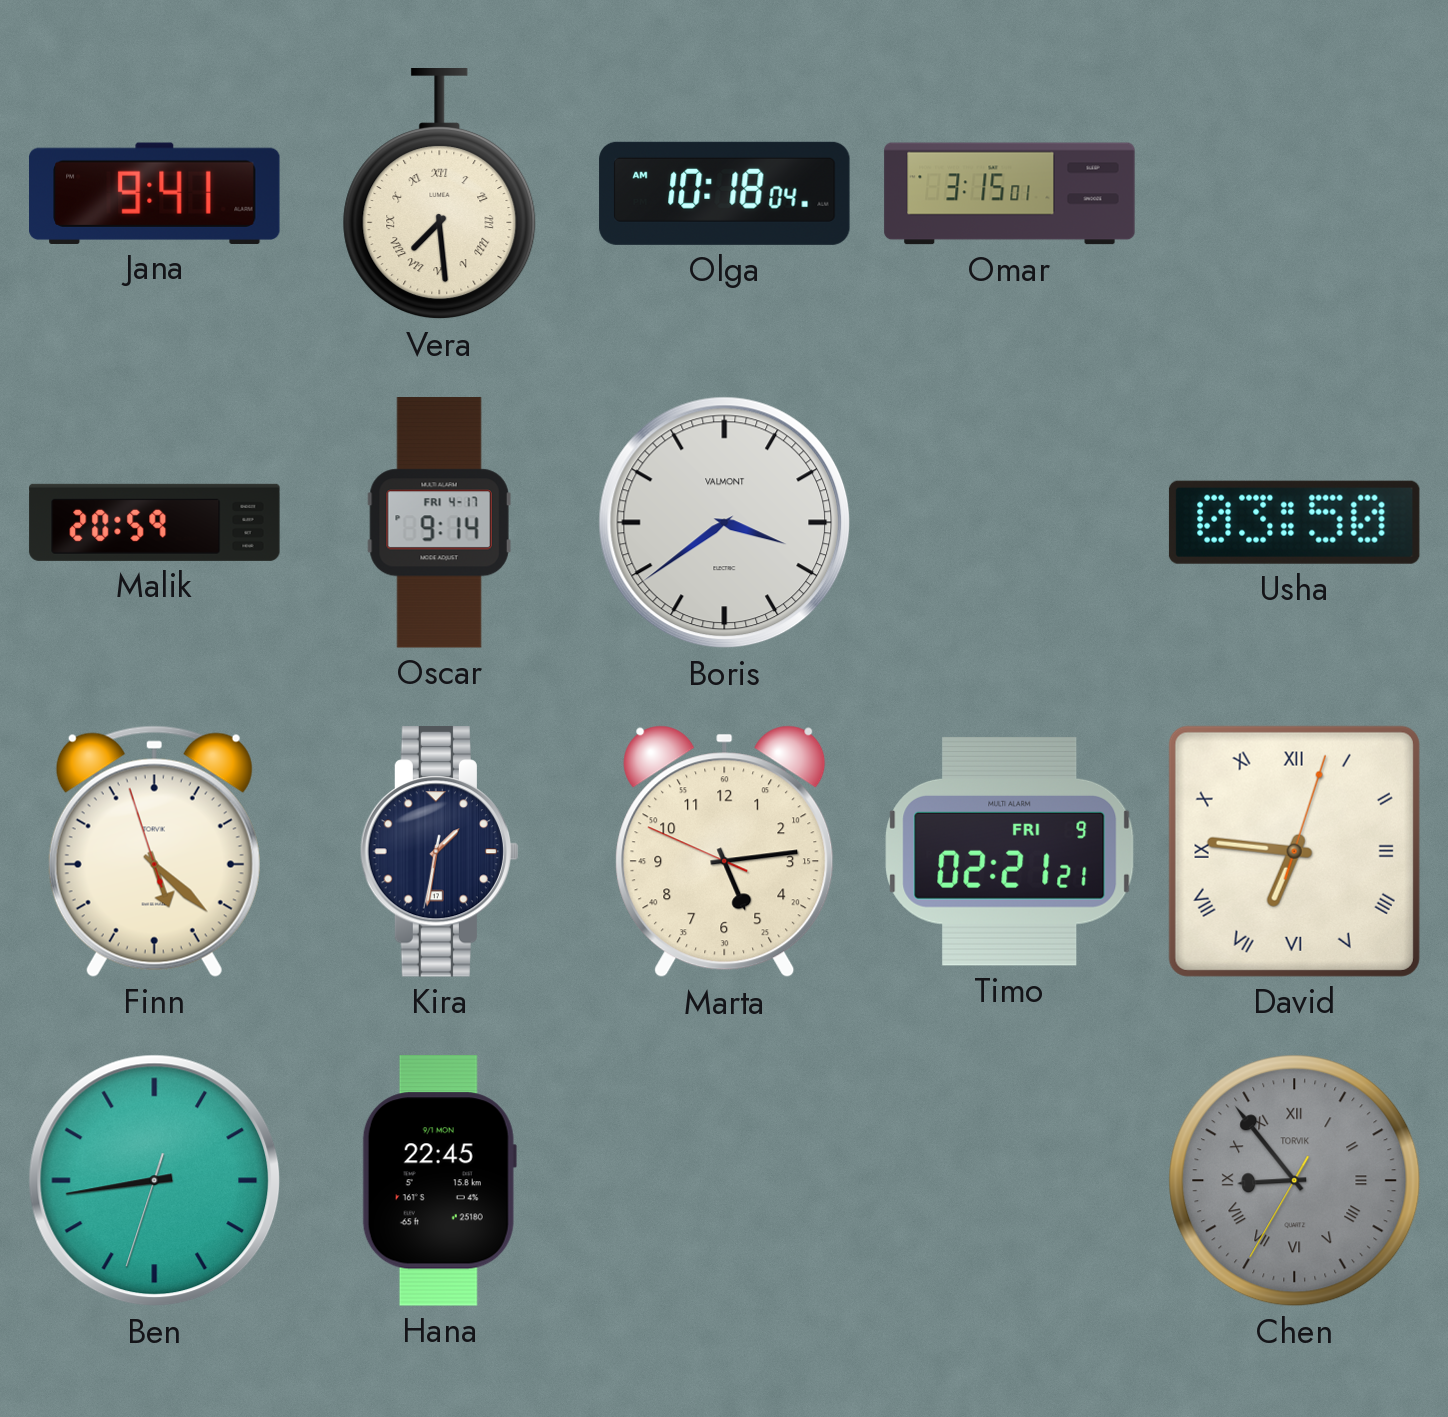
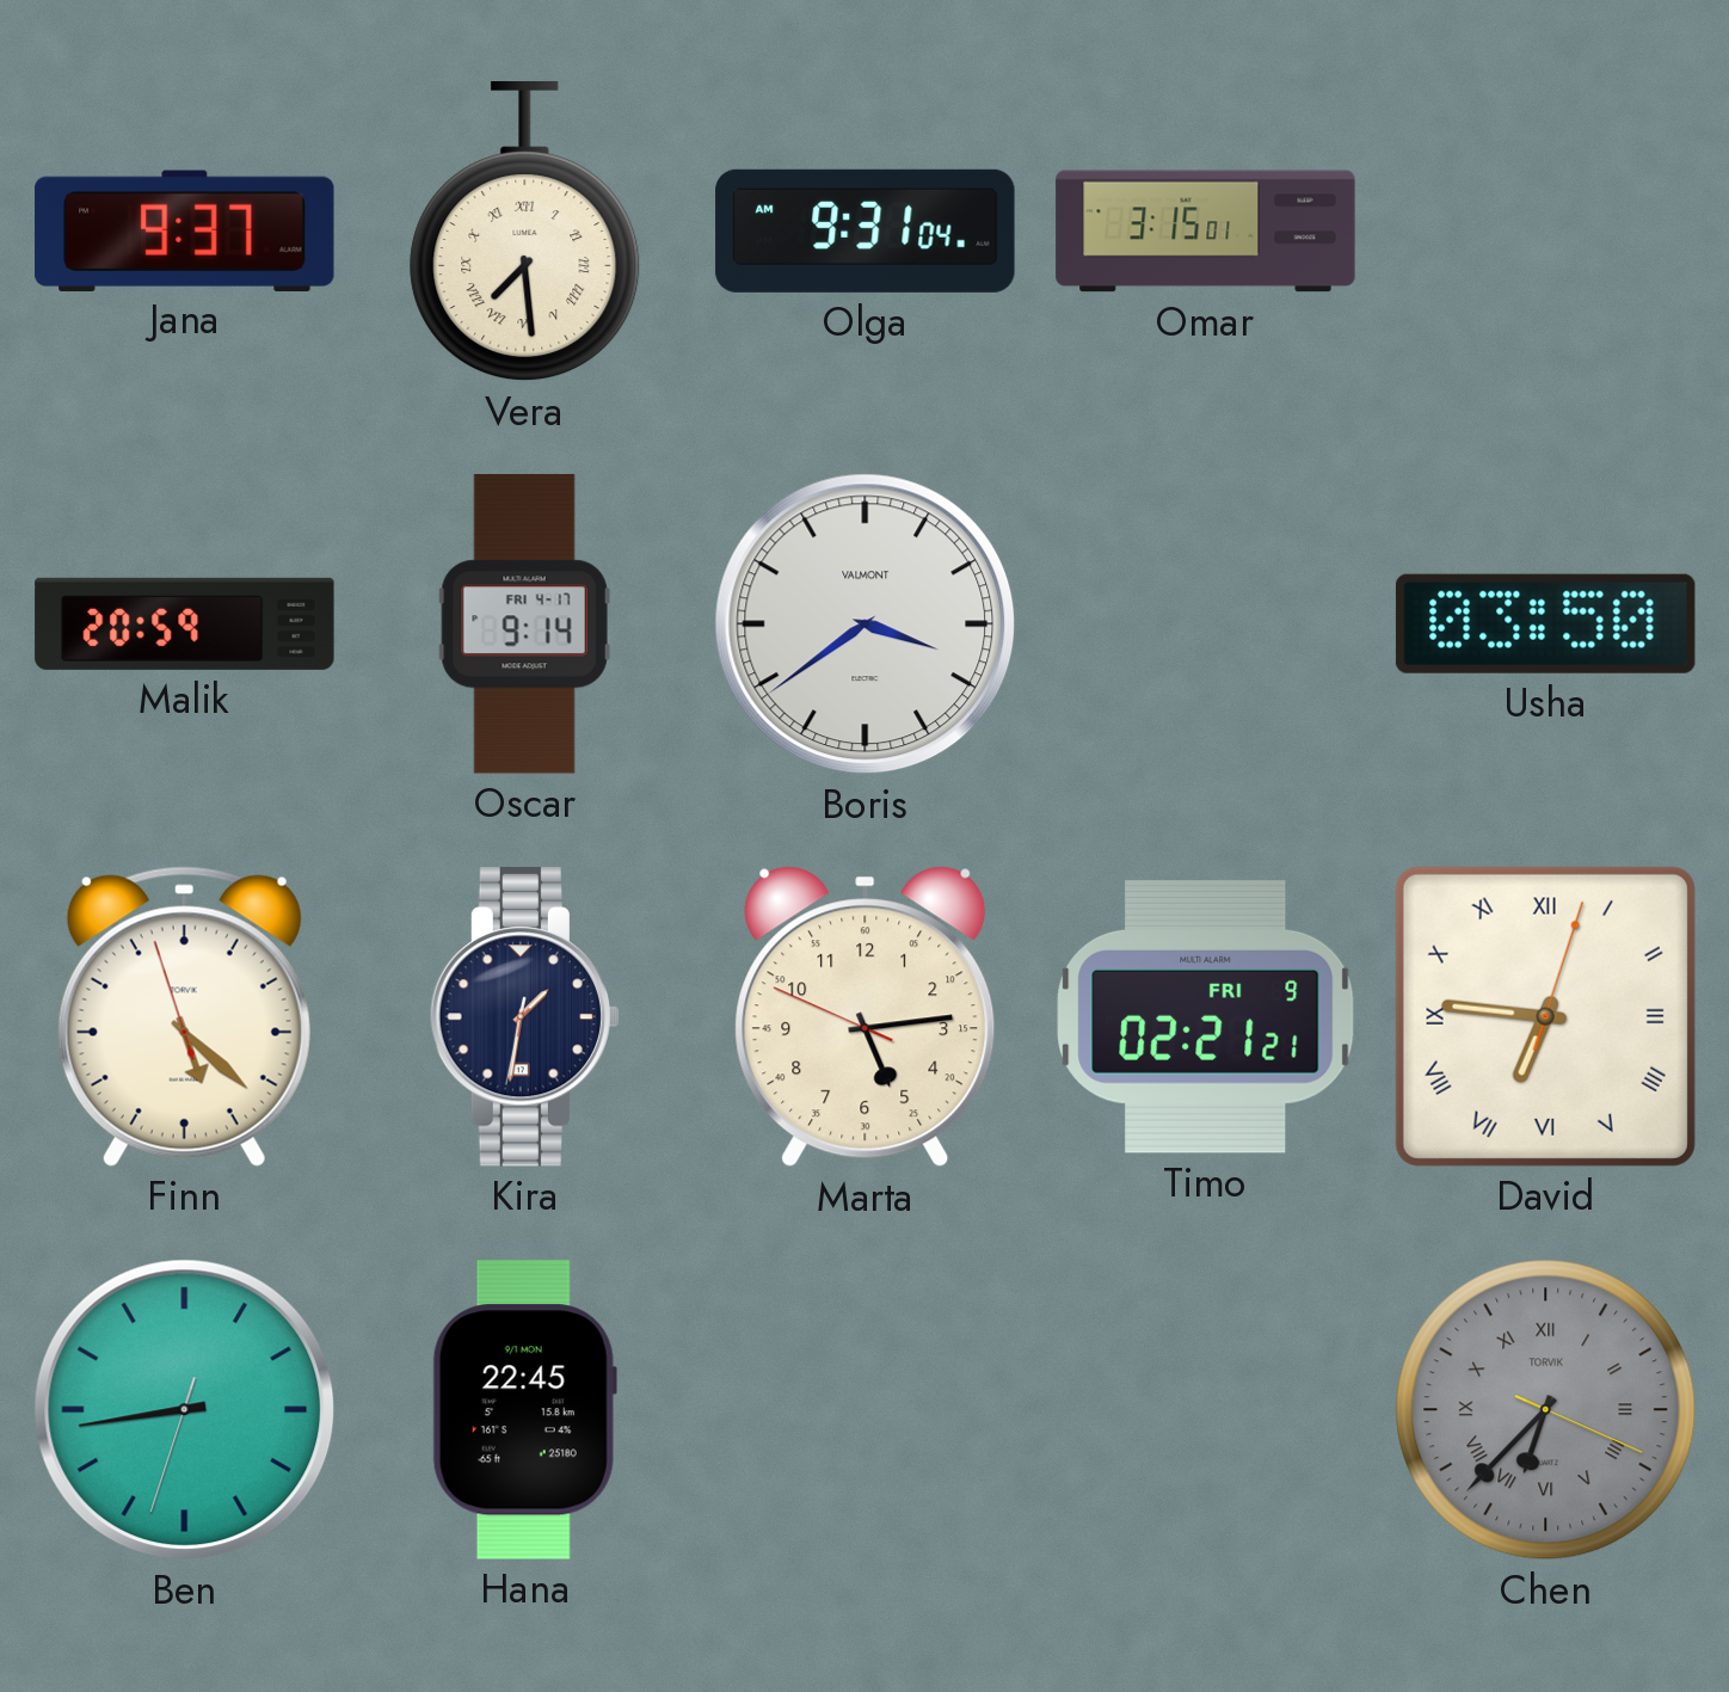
Jana: 9:41 -> 9:37
Olga: 10:18 -> 9:31
Chen: 8:53 -> 6:37
